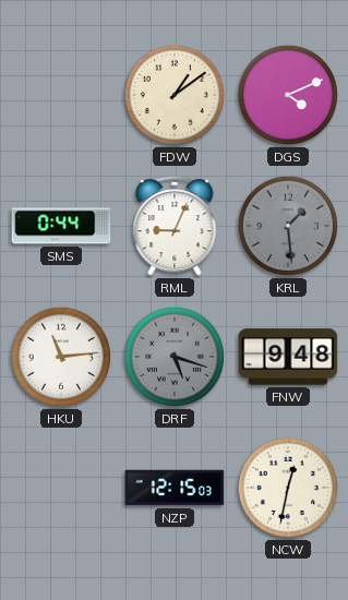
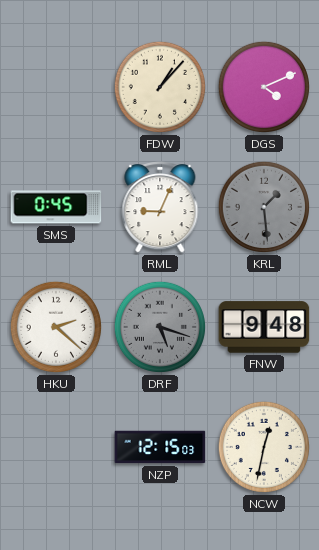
FDW: 1:09 -> 1:07
SMS: 0:44 -> 0:45
HKU: 11:14 -> 2:22
